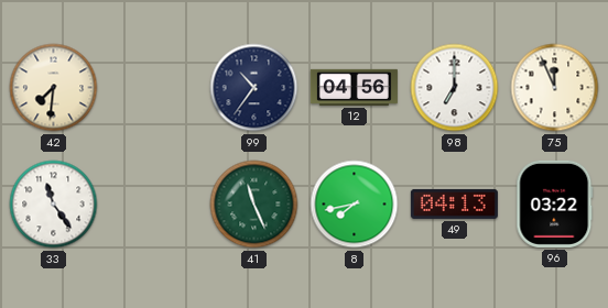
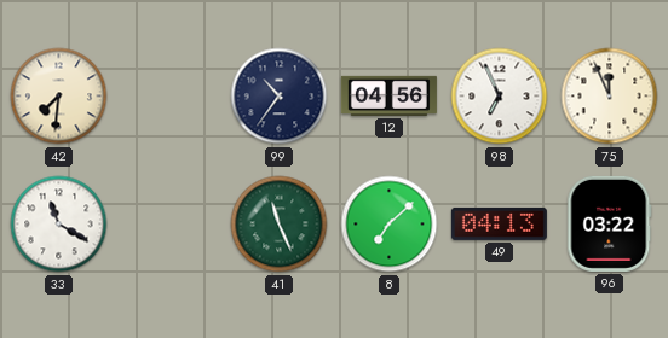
98: 7:00 -> 6:56
33: 11:24 -> 11:20
8: 7:43 -> 7:08
